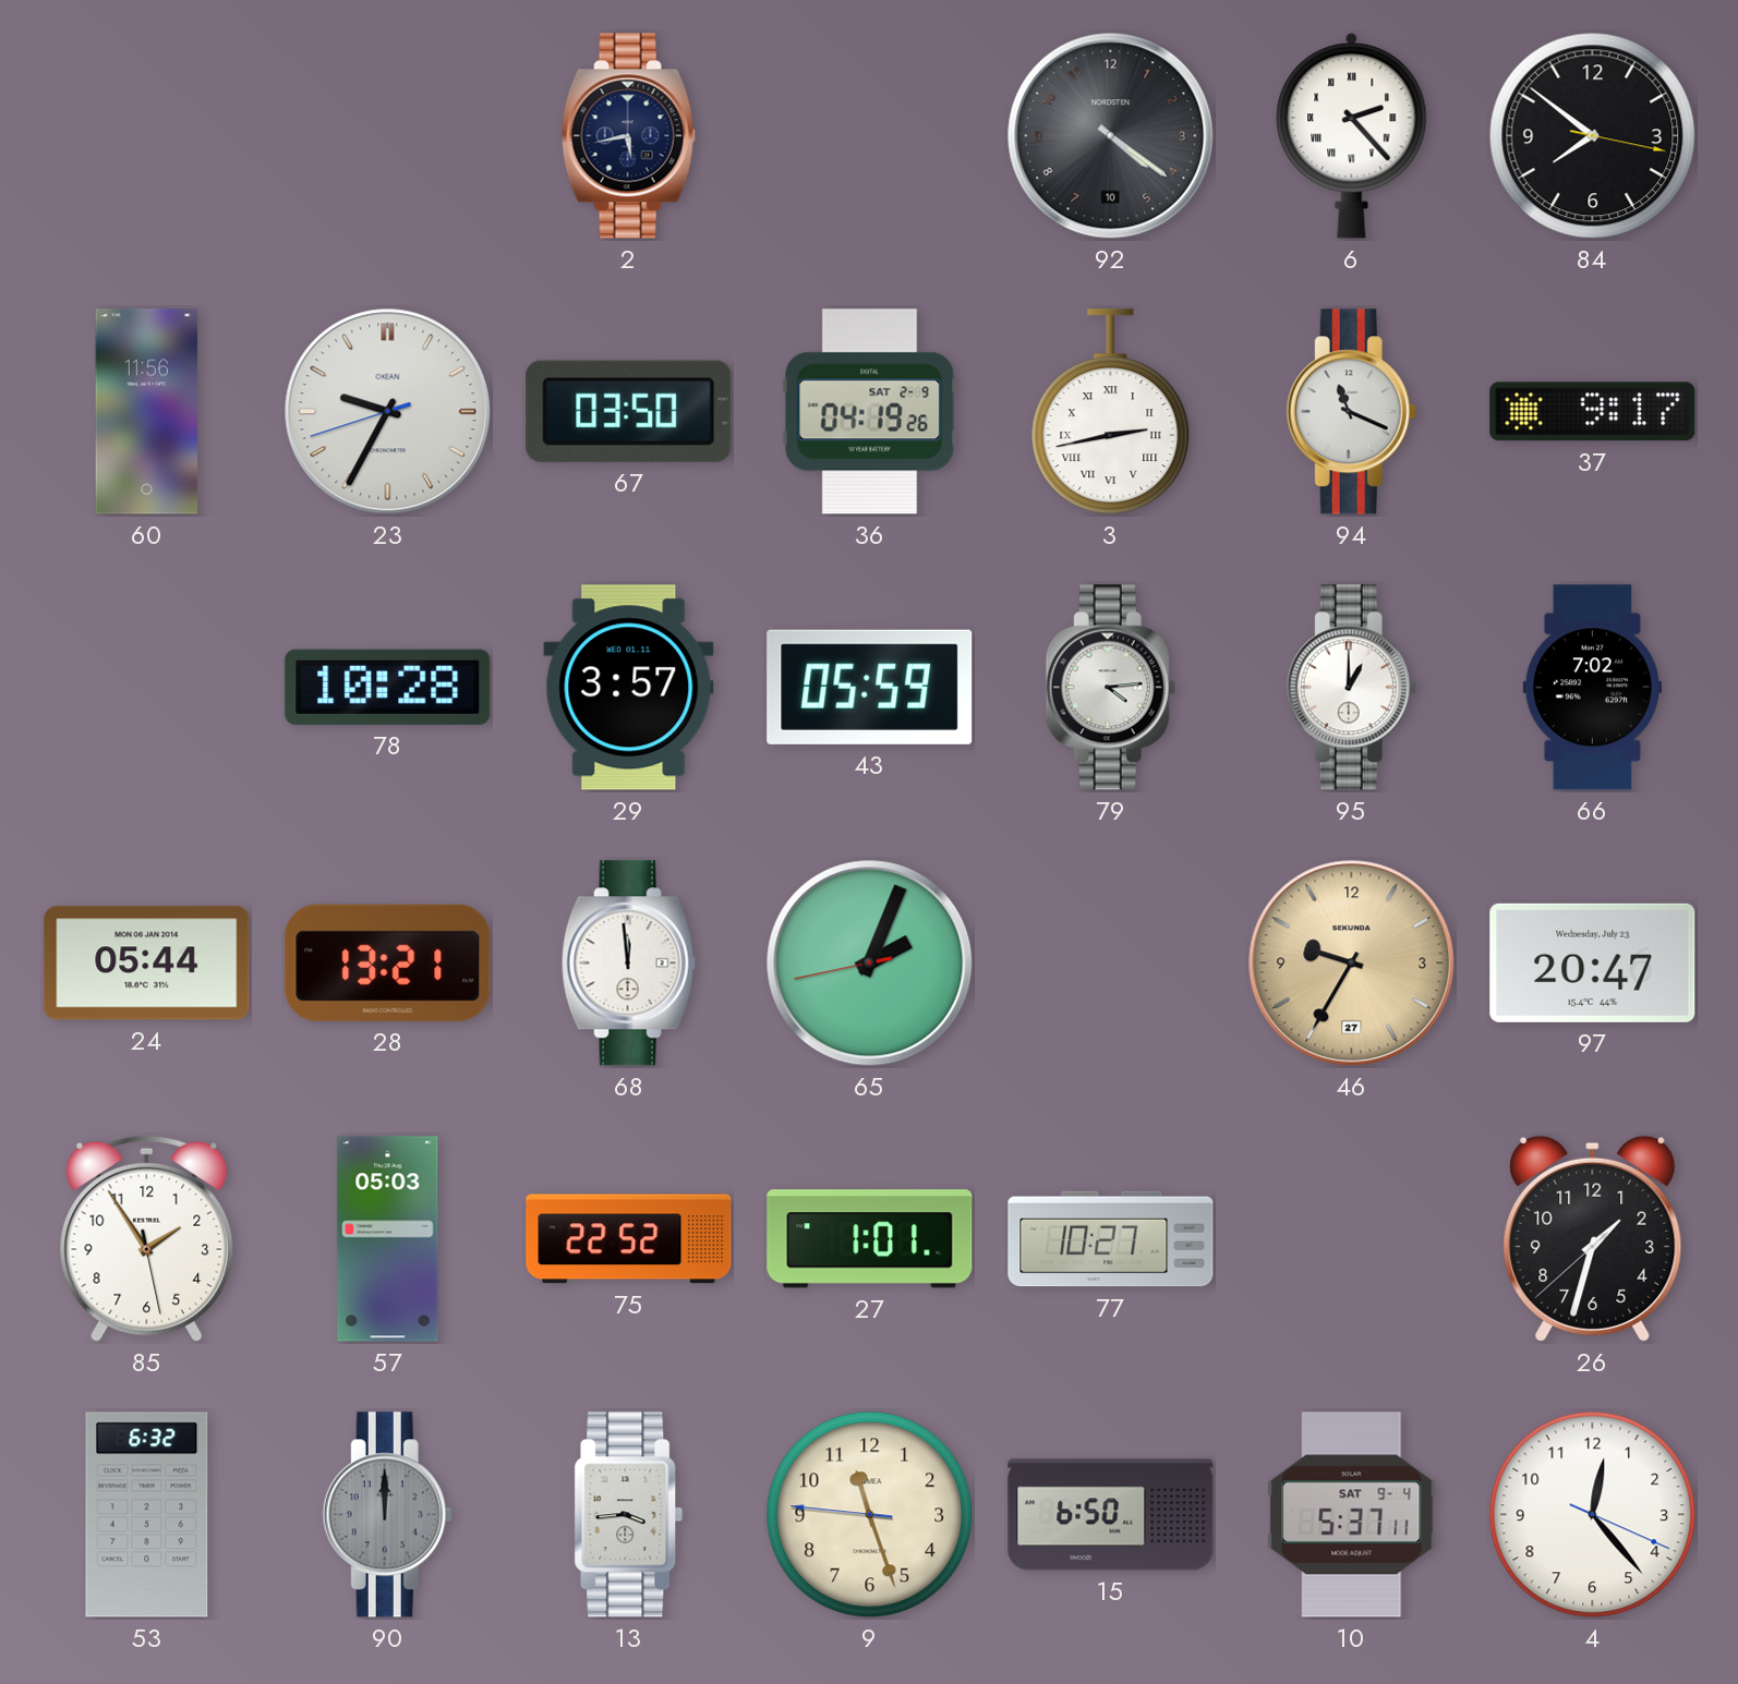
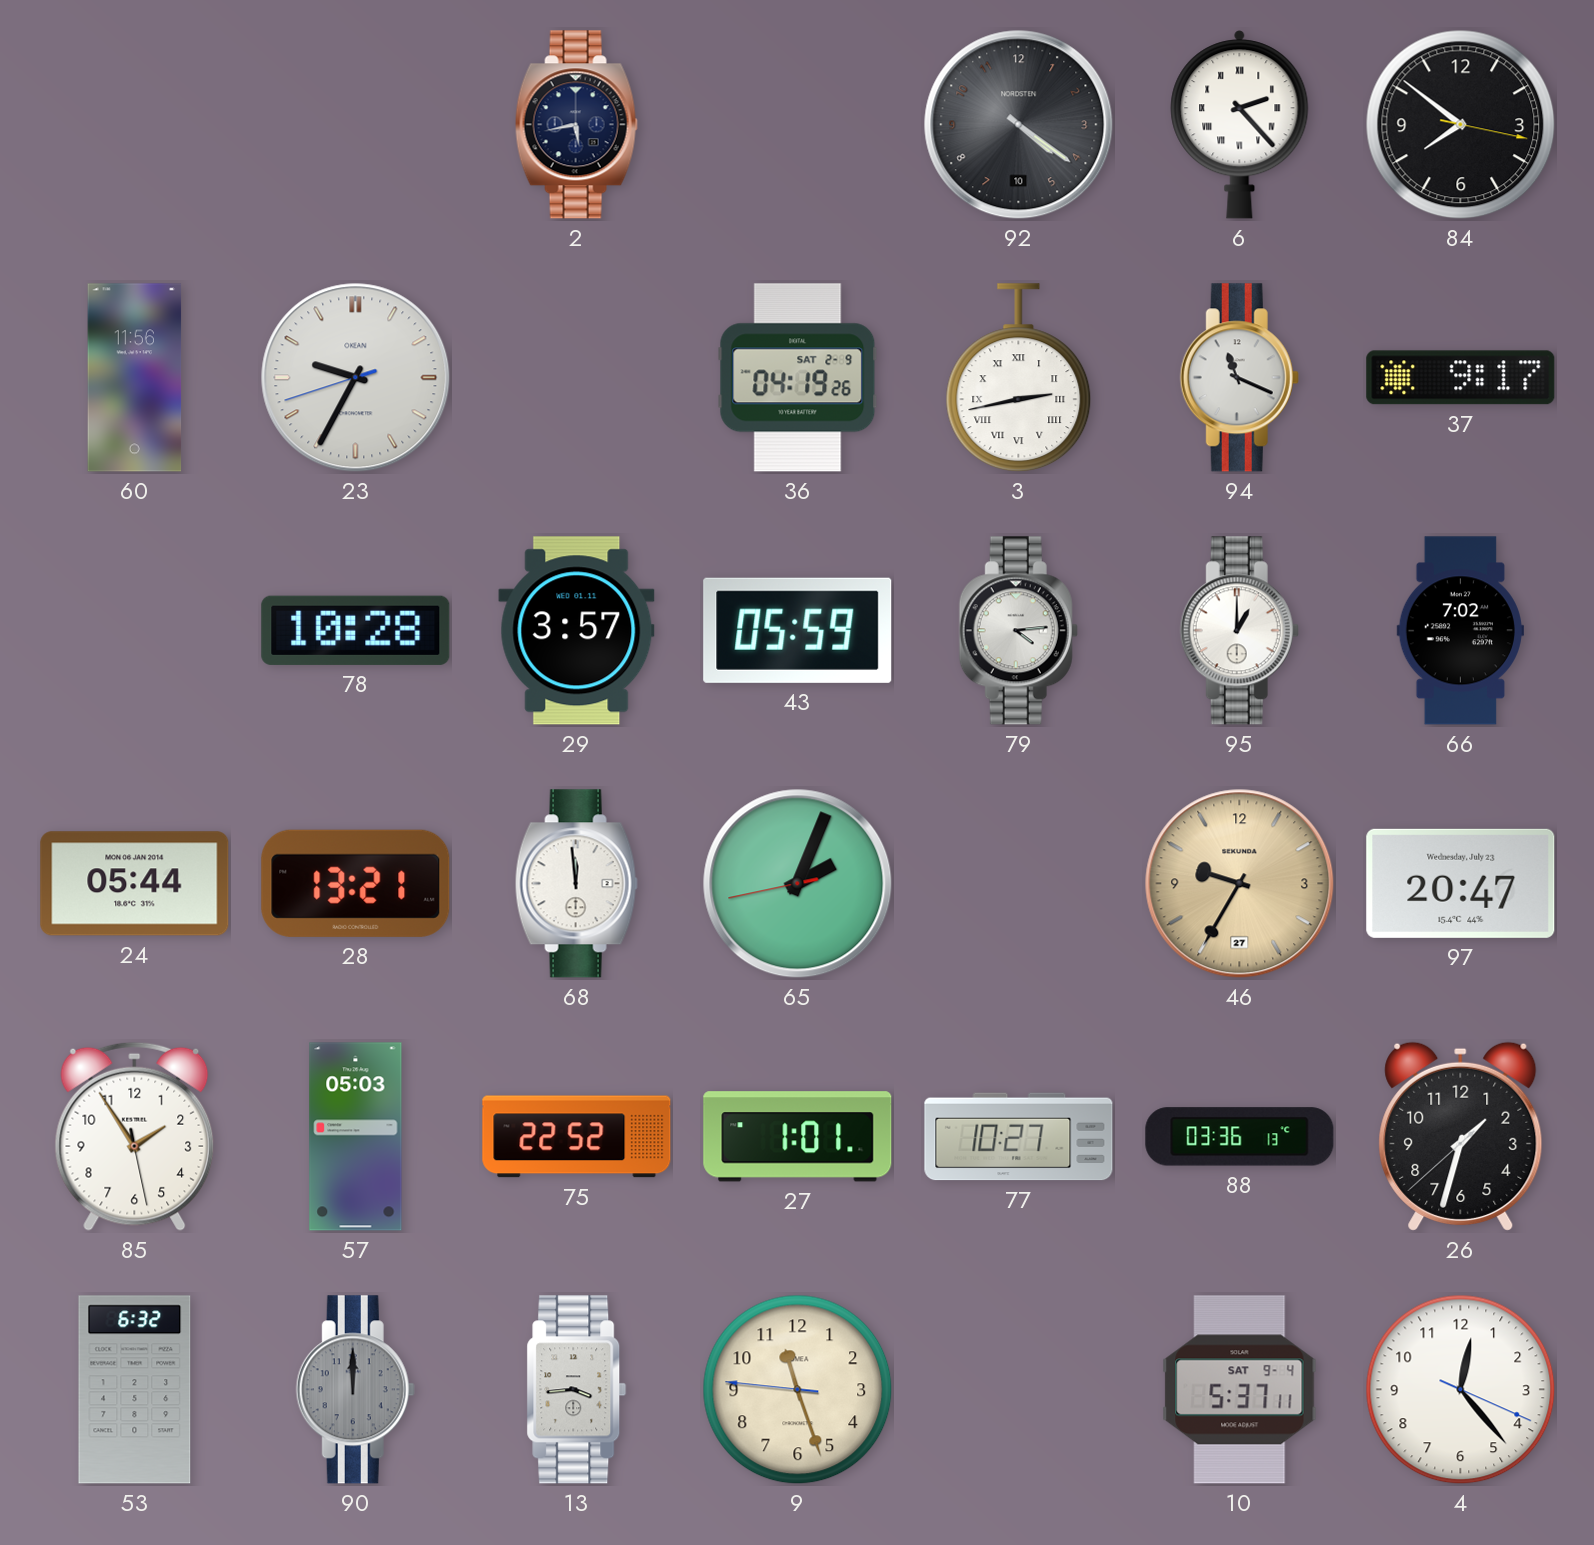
67: 03:50 -> none
88: none -> 03:36
15: 6:50 -> none
